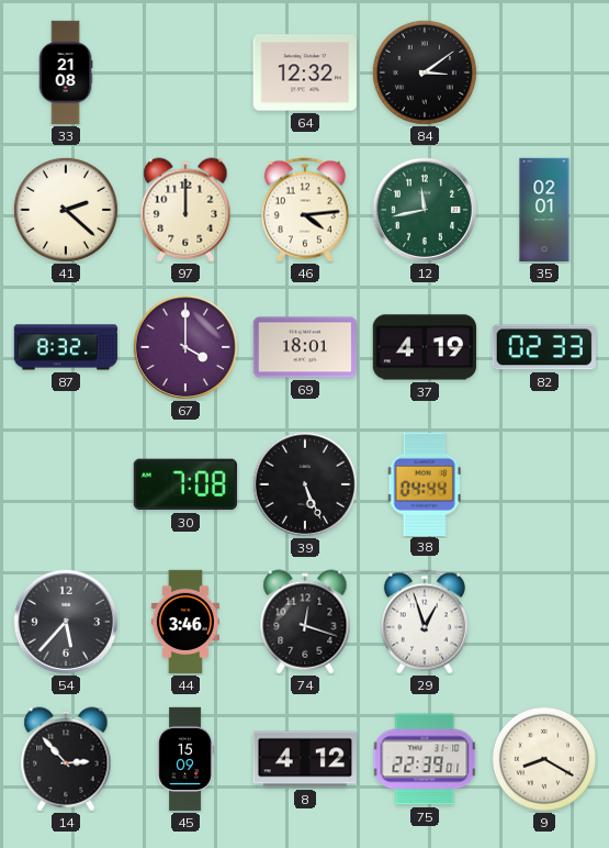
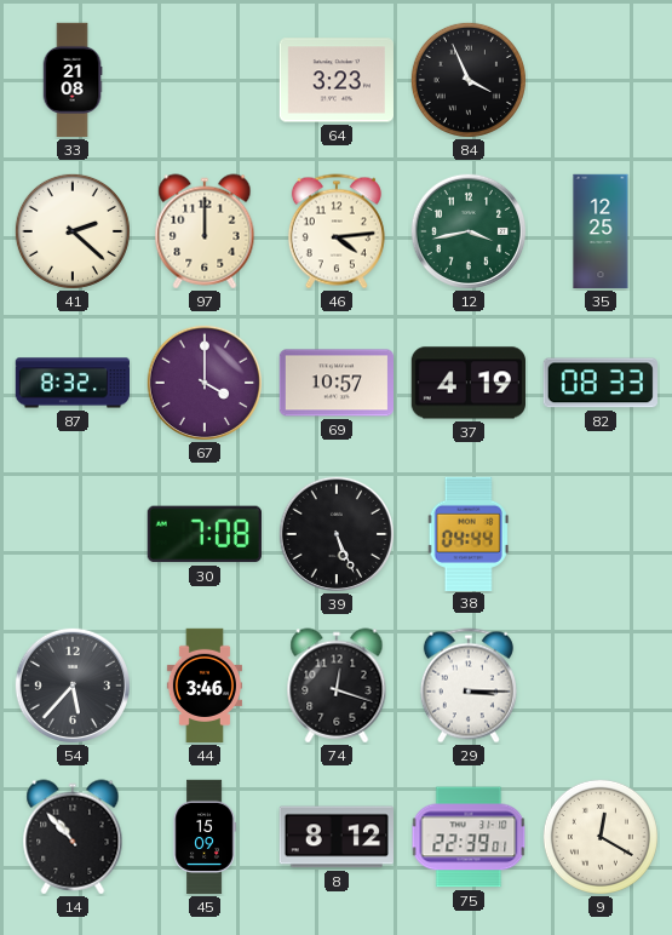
64: 12:32 -> 3:23
84: 3:09 -> 3:56
12: 11:43 -> 3:43
35: 02:01 -> 12:25
69: 18:01 -> 10:57
82: 02:33 -> 08:33
29: 12:57 -> 3:15
14: 2:53 -> 10:53
8: 4:12 -> 8:12
9: 8:20 -> 12:20
